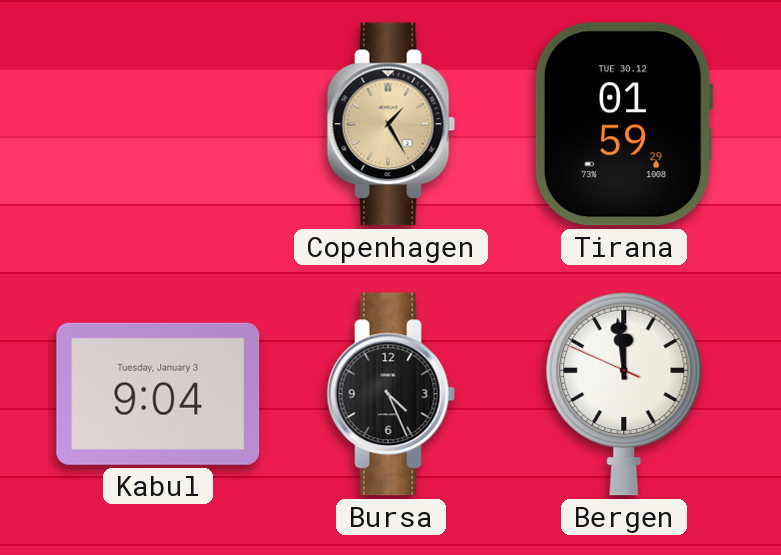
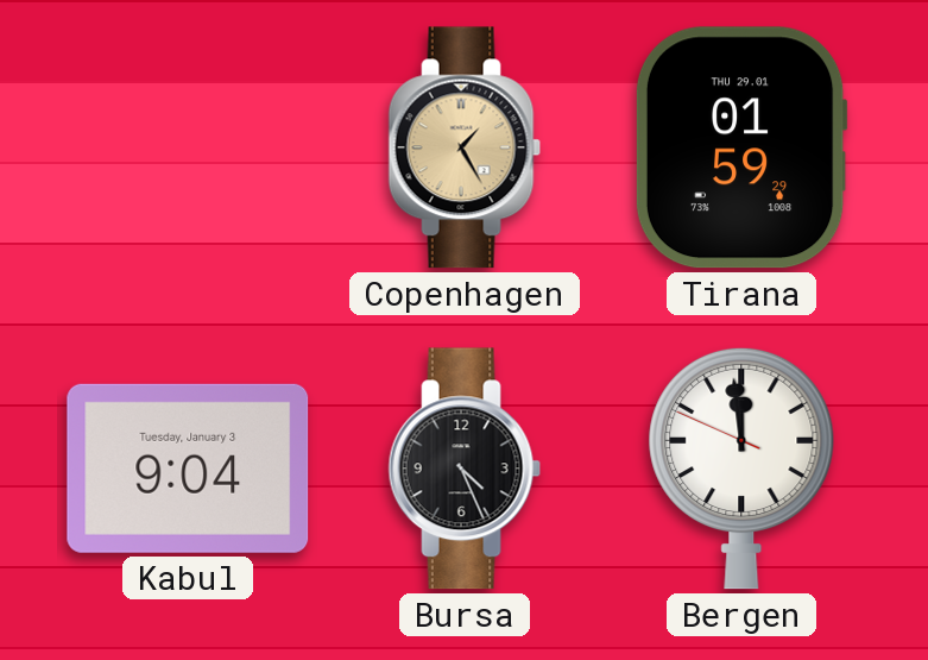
Tirana date: TUE 30.12 -> THU 29.01
